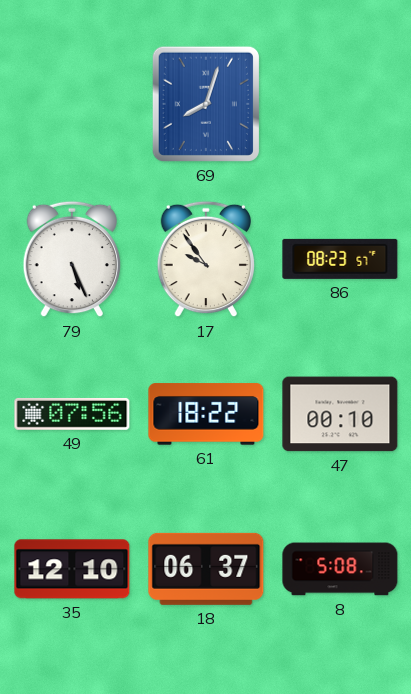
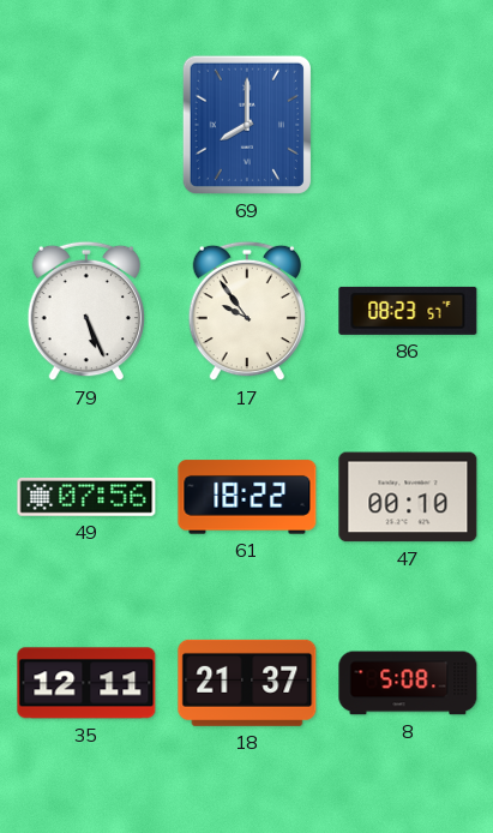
69: 8:03 -> 8:00
35: 12:10 -> 12:11
18: 06:37 -> 21:37
